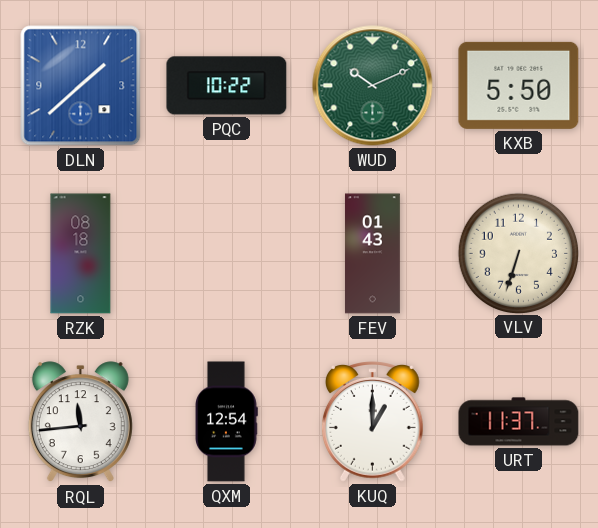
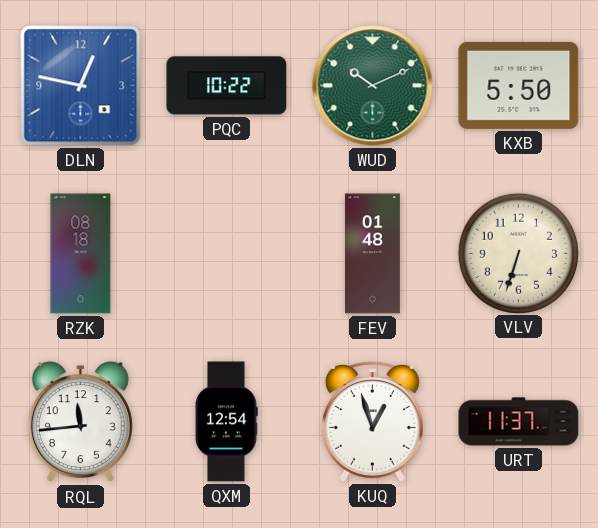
DLN: 1:38 -> 12:47
FEV: 01:43 -> 01:48
KUQ: 1:00 -> 12:57
